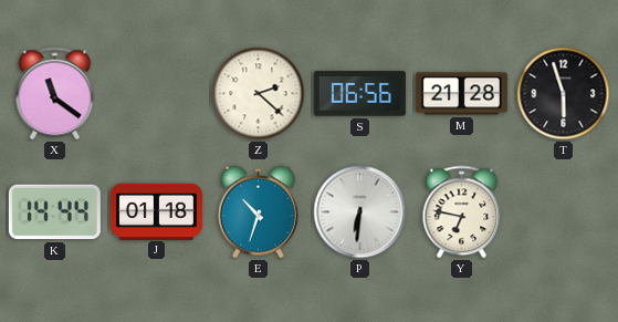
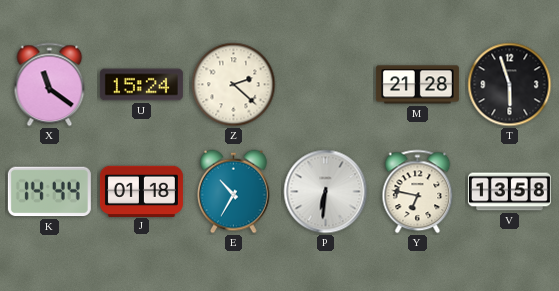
U: none -> 15:24
S: 06:56 -> none
E: 10:33 -> 10:35
V: none -> 13:58
